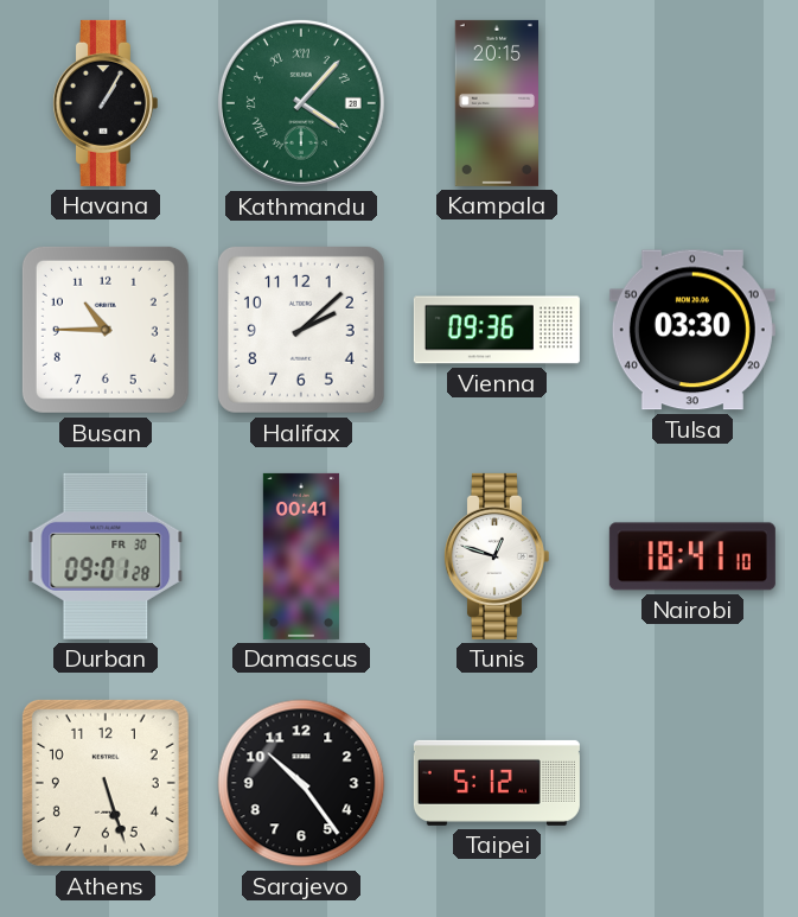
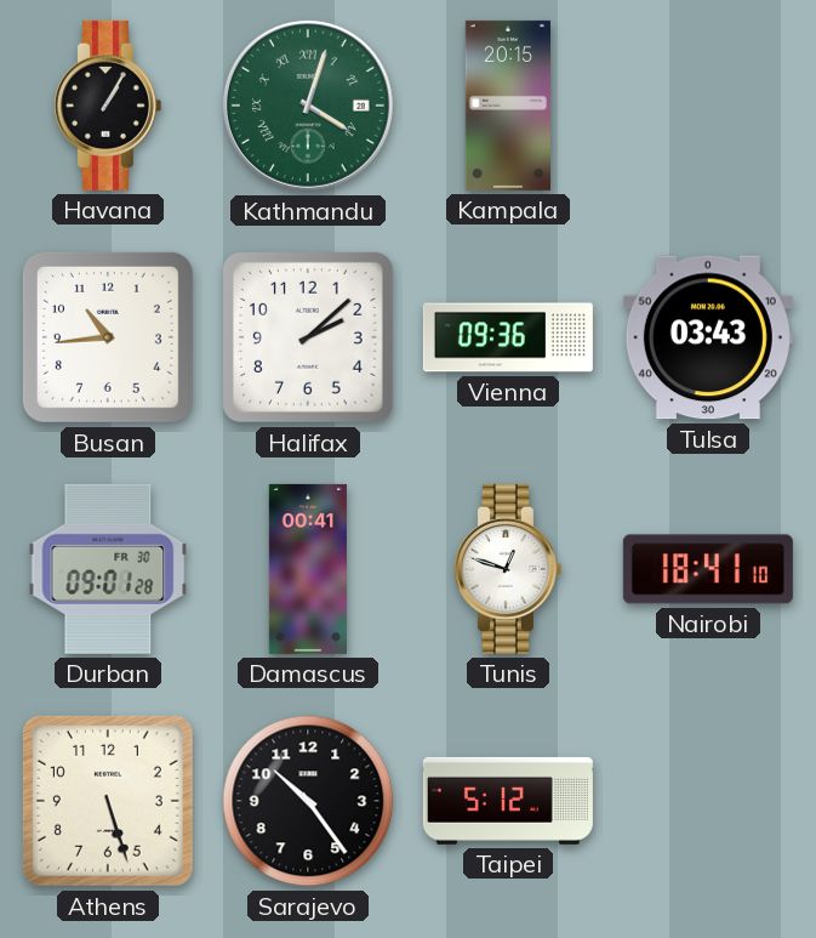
Kathmandu: 4:07 -> 4:03
Busan: 10:45 -> 10:44
Tulsa: 03:30 -> 03:43
